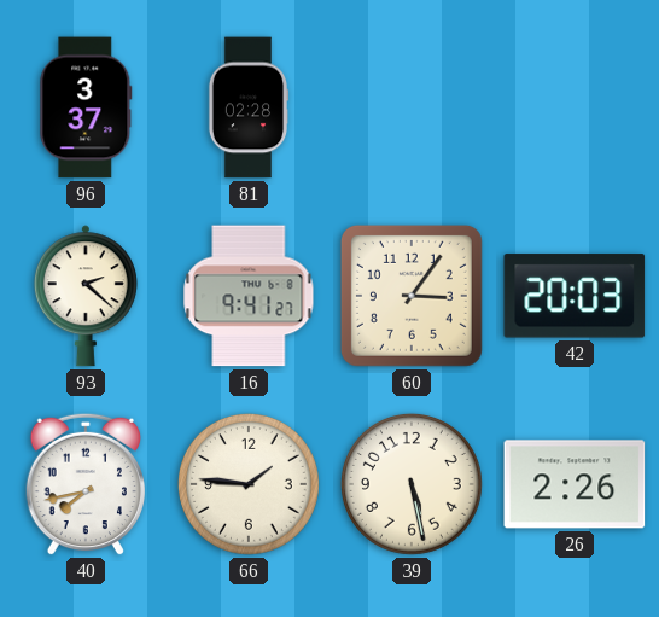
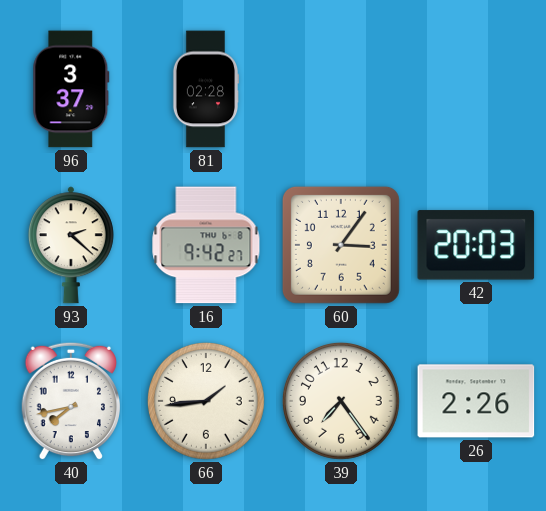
16: 9:41 -> 9:42
66: 1:46 -> 1:44
39: 5:28 -> 7:24
